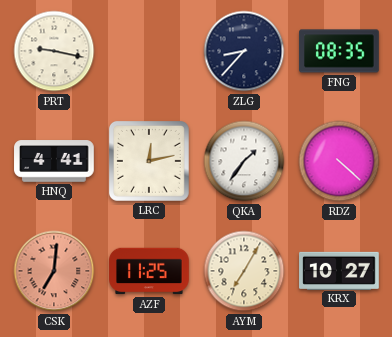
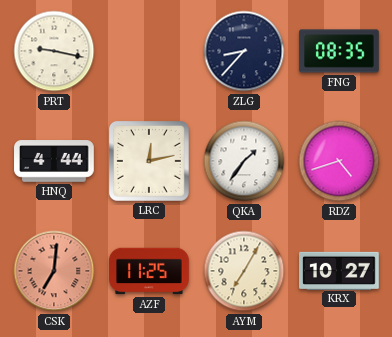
HNQ: 4:41 -> 4:44
RDZ: 4:22 -> 4:42
